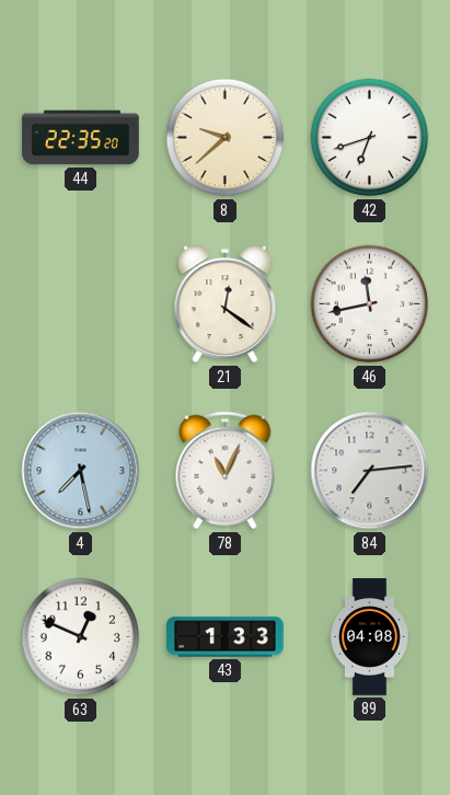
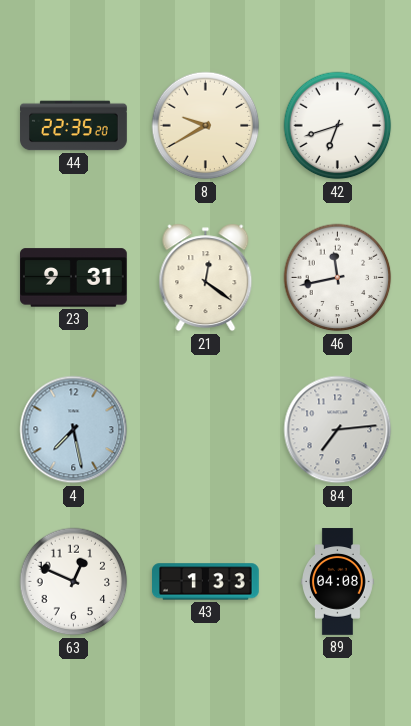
8: 9:38 -> 9:40
23: none -> 9:31
78: 11:04 -> none
